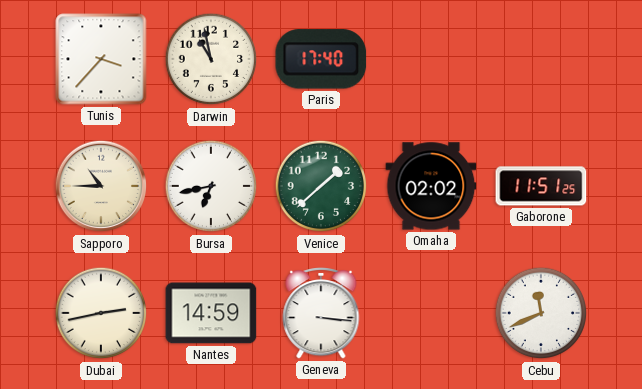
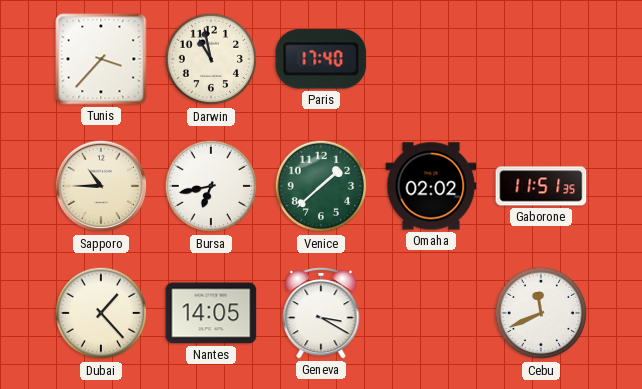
Gaborone: 11:51:25 -> 11:51:35
Dubai: 2:43 -> 1:23
Nantes: 14:59 -> 14:05
Geneva: 3:16 -> 3:20
